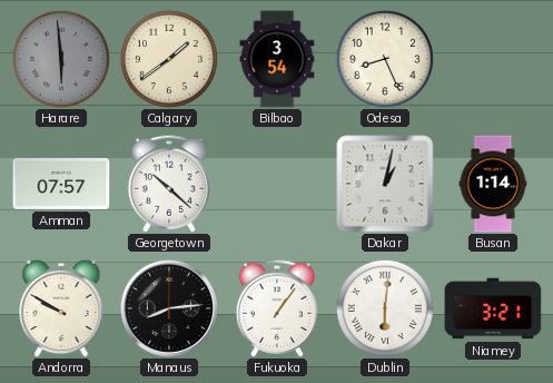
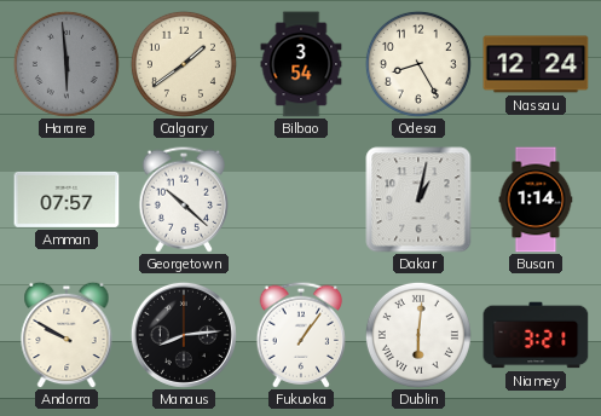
Odesa: 8:26 -> 8:25
Nassau: none -> 12:24
